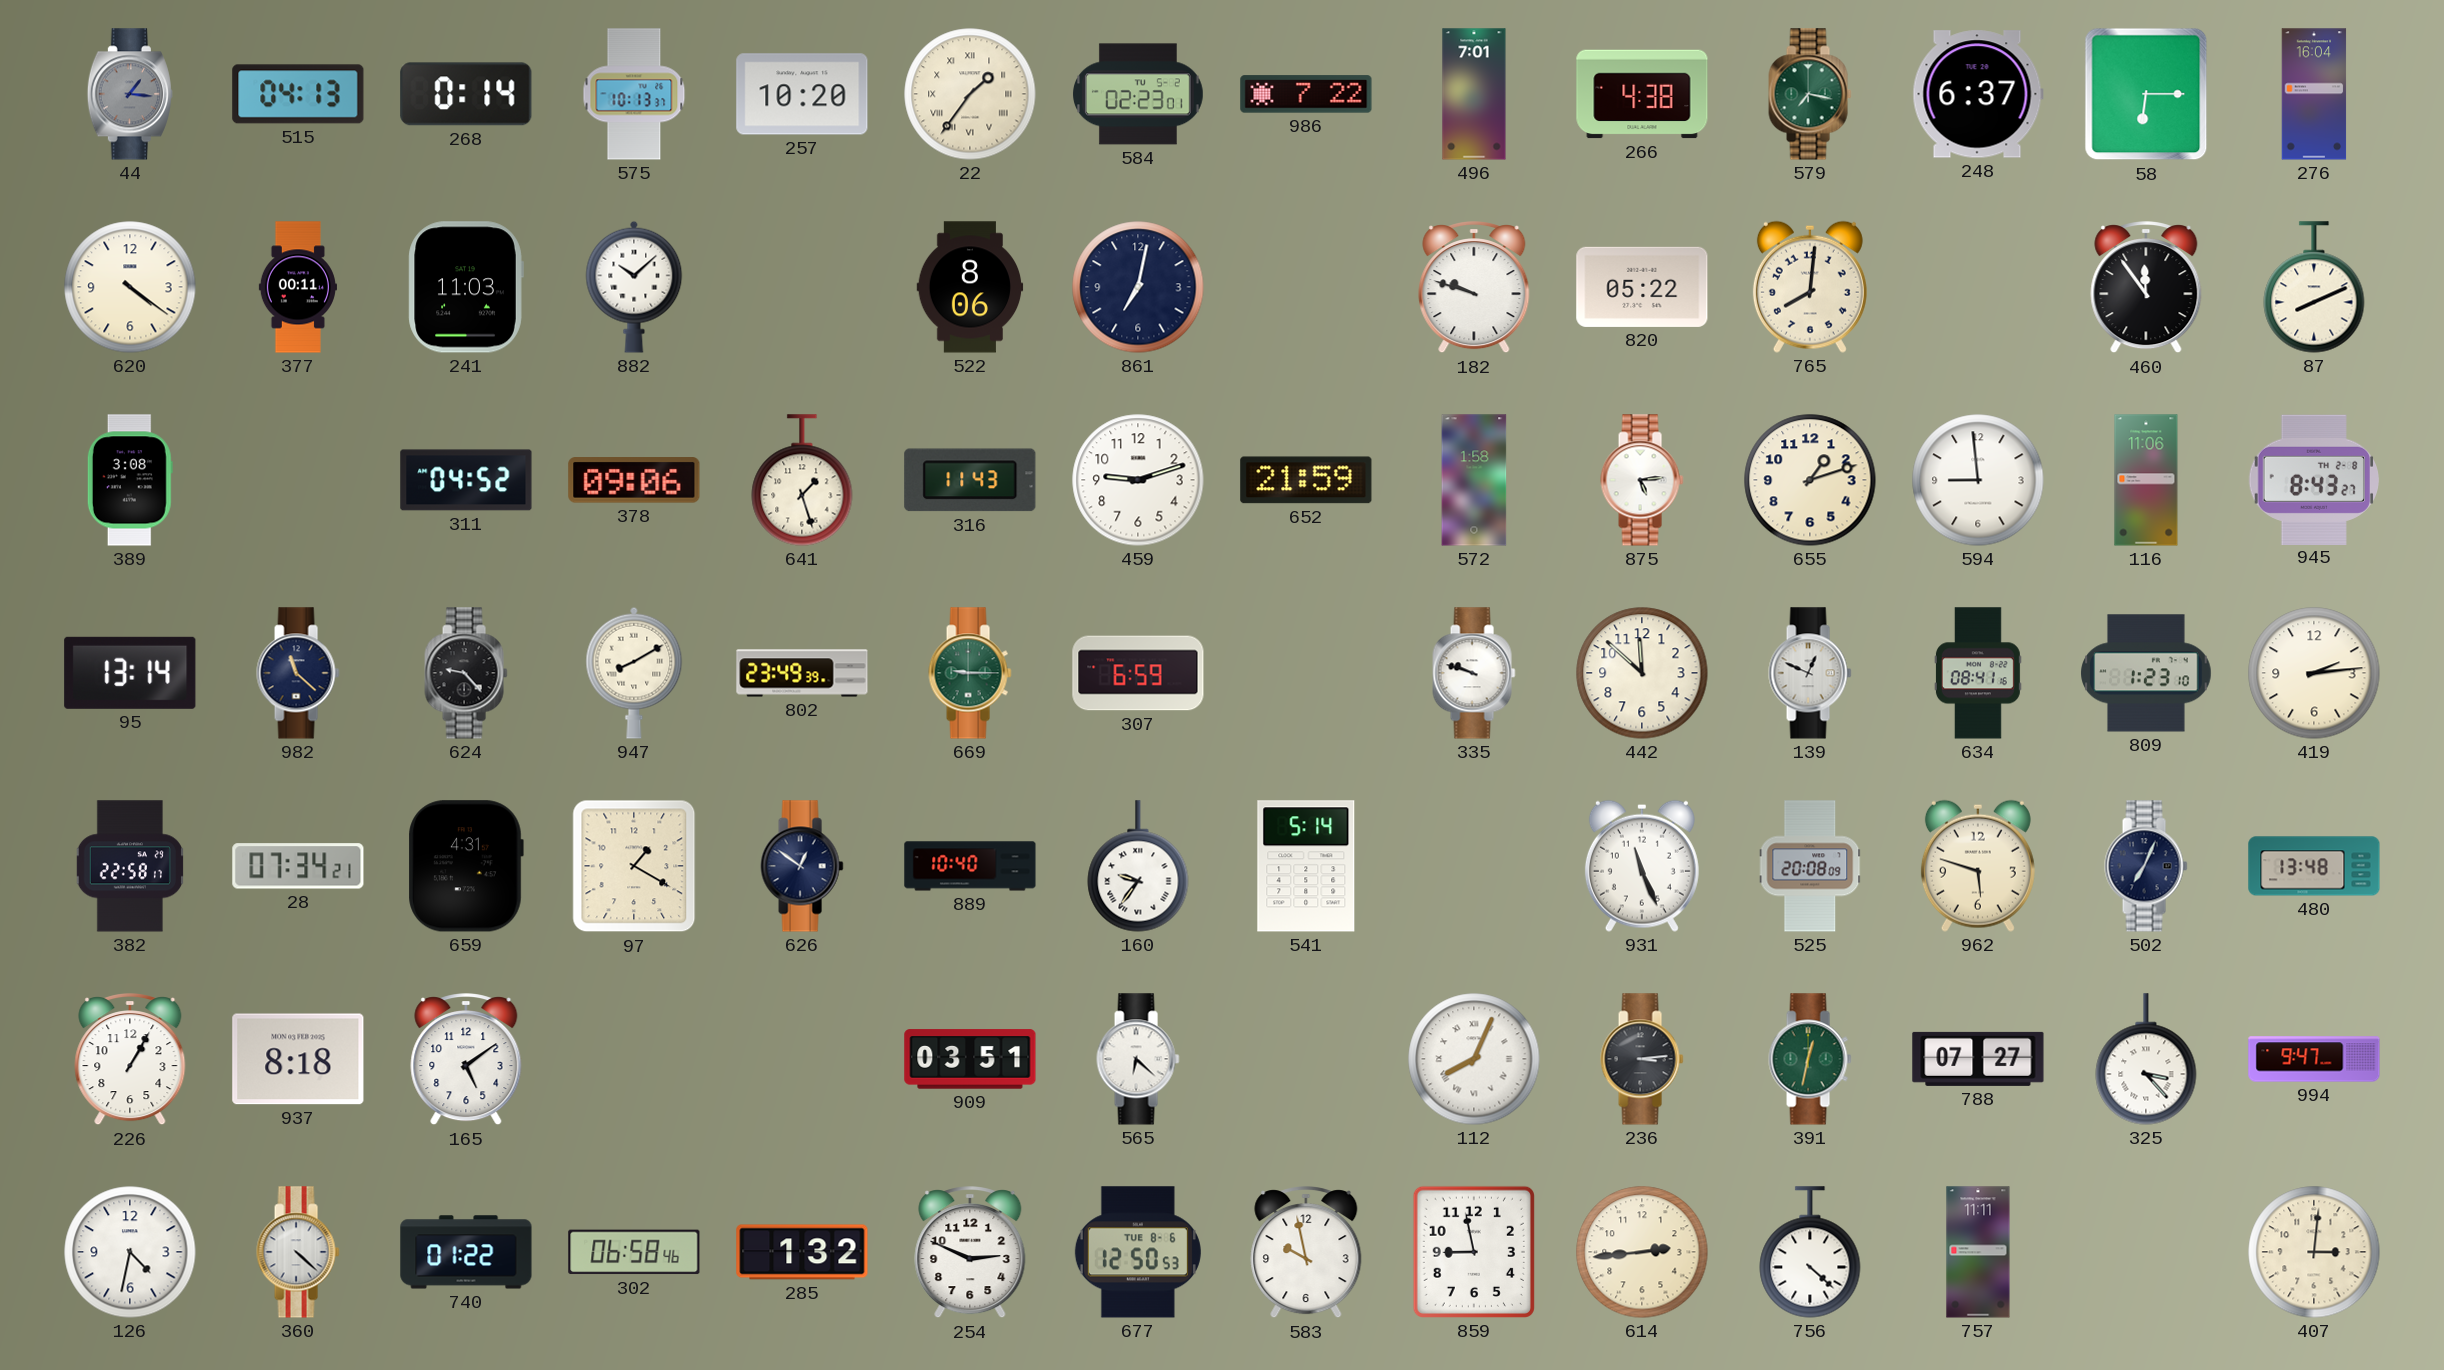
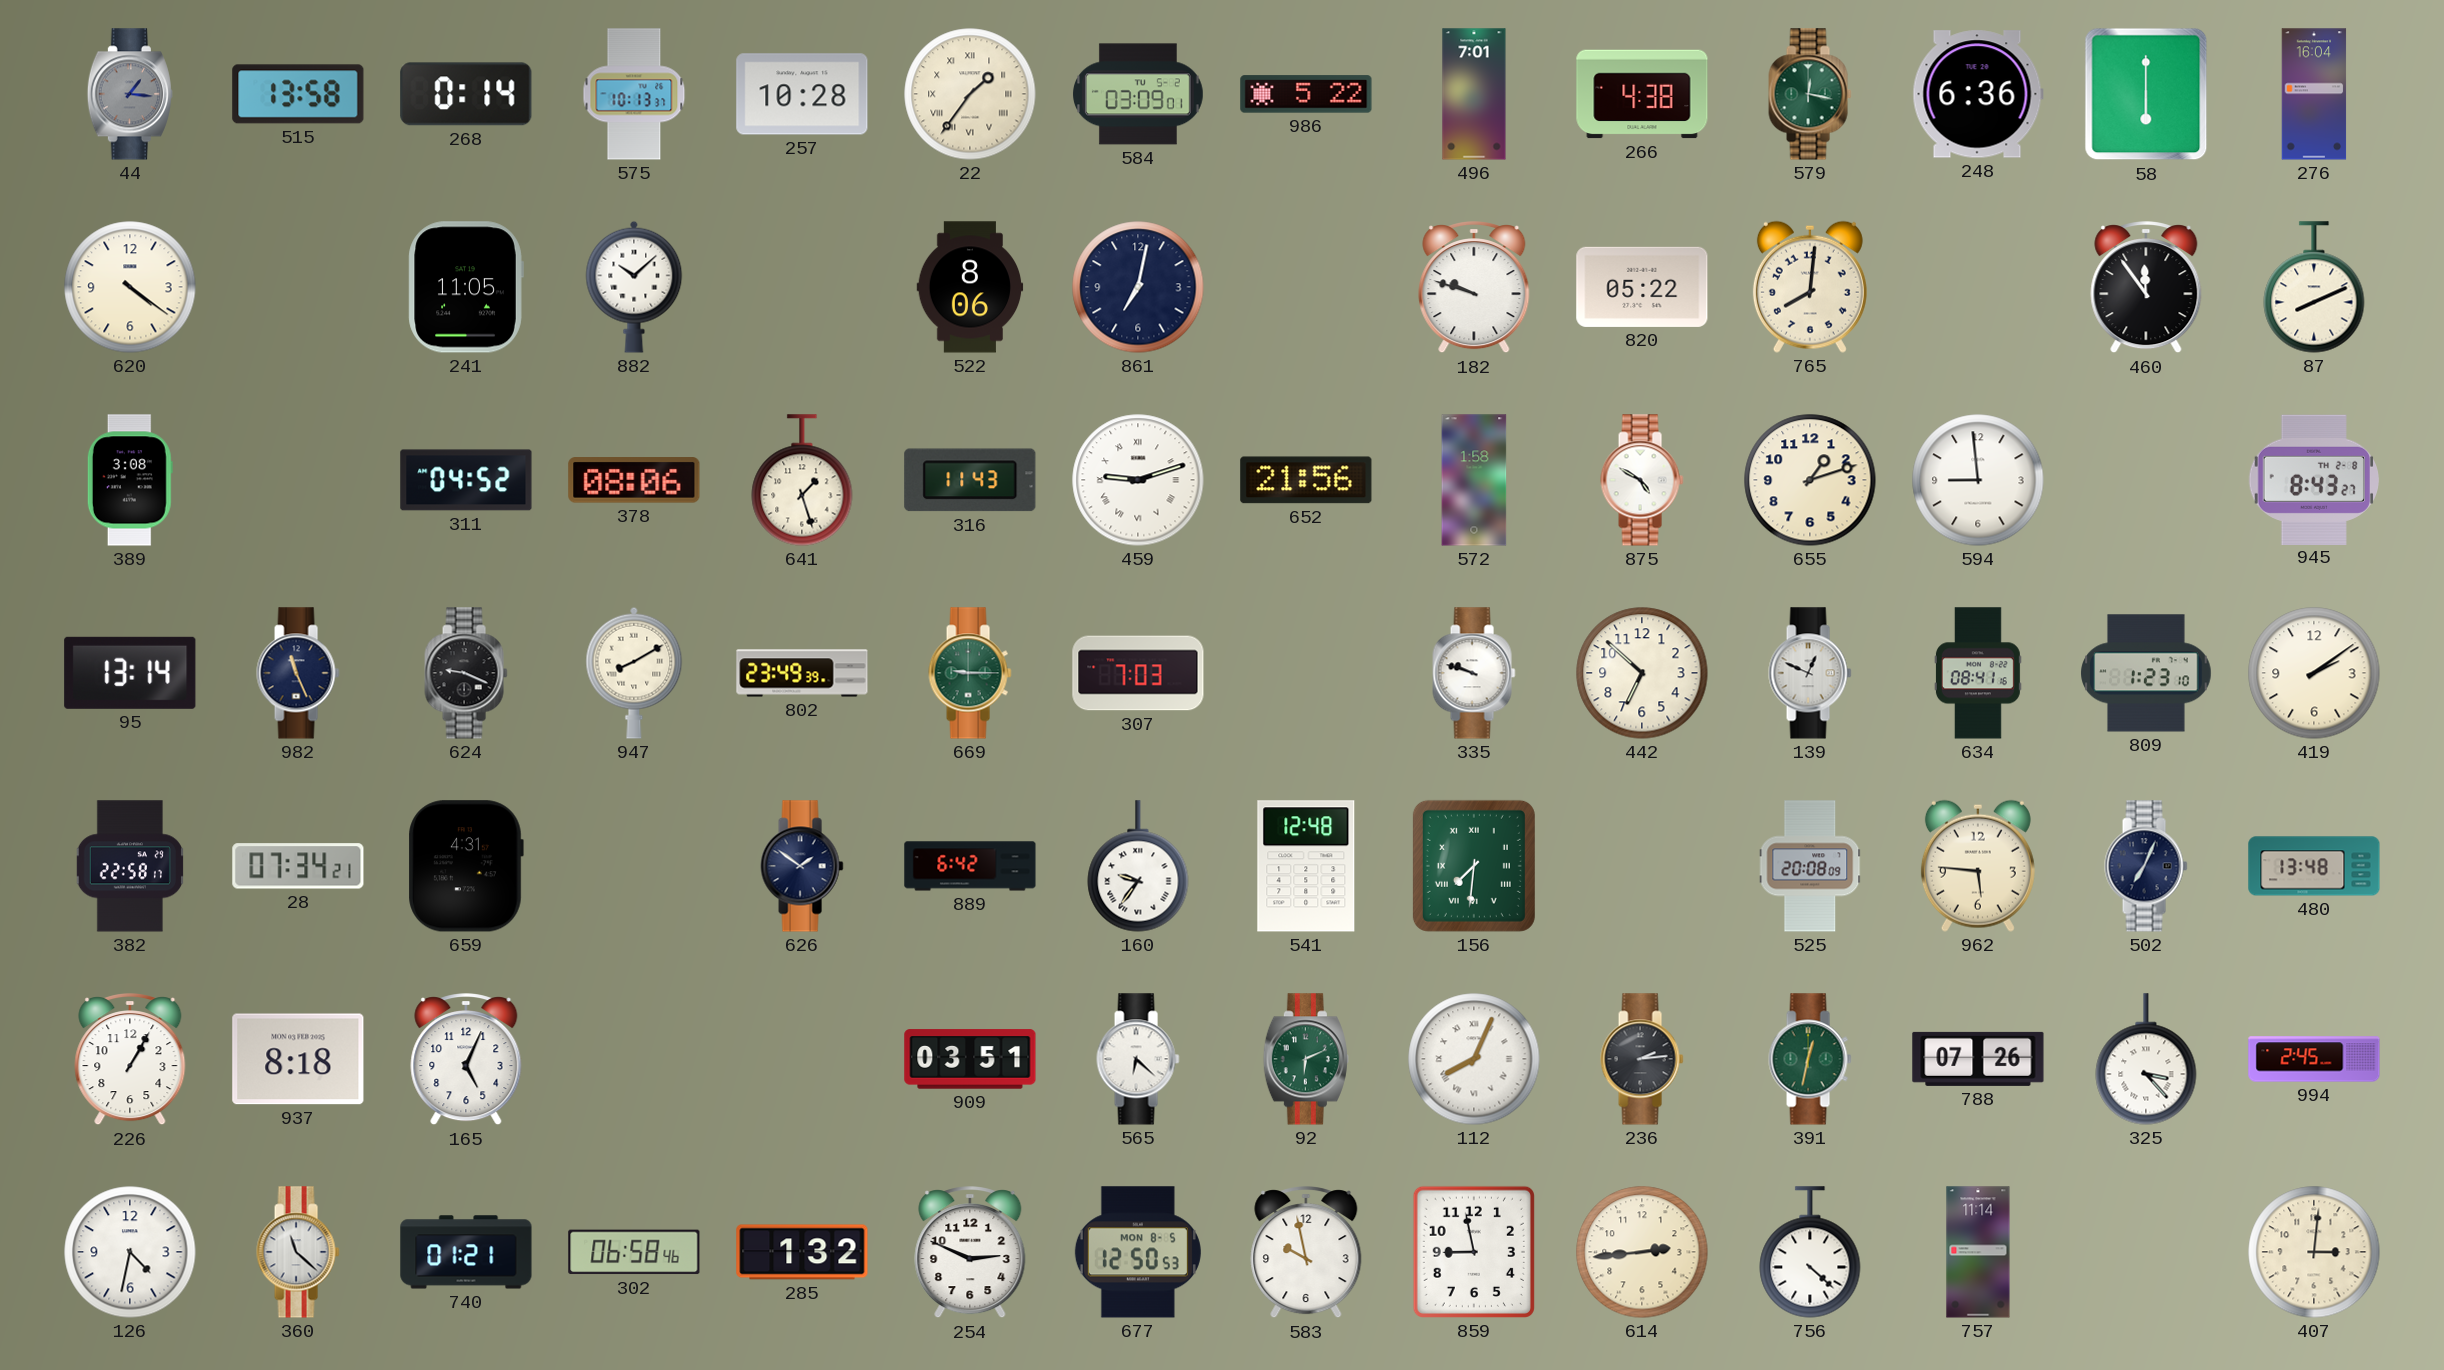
515: 04:13 -> 13:58
257: 10:20 -> 10:28
584: 02:23 -> 03:09
986: 7:22 -> 5:22
579: 7:17 -> 12:17
248: 6:37 -> 6:36
58: 6:15 -> 6:00
377: 00:11 -> none
241: 11:03 -> 11:05
378: 09:06 -> 08:06
459 numerals: Arabic -> Roman
652: 21:59 -> 21:56
875: 5:14 -> 4:50
116: 11:06 -> none
982: 11:22 -> 11:26
624: 9:23 -> 9:19
307: 6:59 -> 7:03
442: 11:52 -> 6:52
419: 2:14 -> 2:09
97: 1:20 -> none
626: 12:51 -> 1:51
889: 10:40 -> 6:42
541: 5:14 -> 12:48
156: none -> 7:31
931: 11:26 -> none
962: 5:48 -> 5:46
165: 5:09 -> 5:04
92: none -> 6:11
236: 3:14 -> 2:14
788: 07:27 -> 07:26
994: 9:47 -> 2:45
360: 4:22 -> 11:22
740: 01:22 -> 01:21
677 date: TUE 8-6 -> MON 8-5
757: 11:11 -> 11:14
